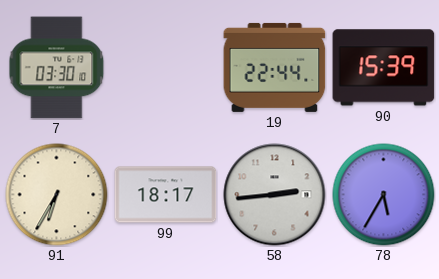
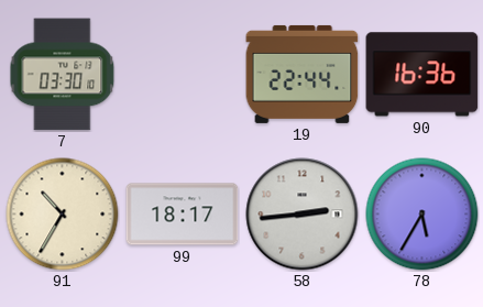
90: 15:39 -> 16:36
91: 6:35 -> 10:35
